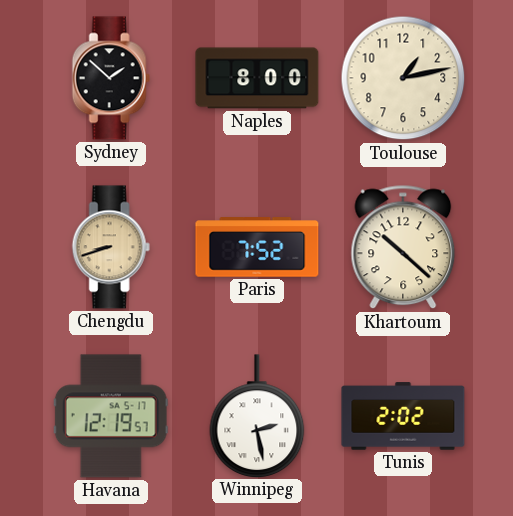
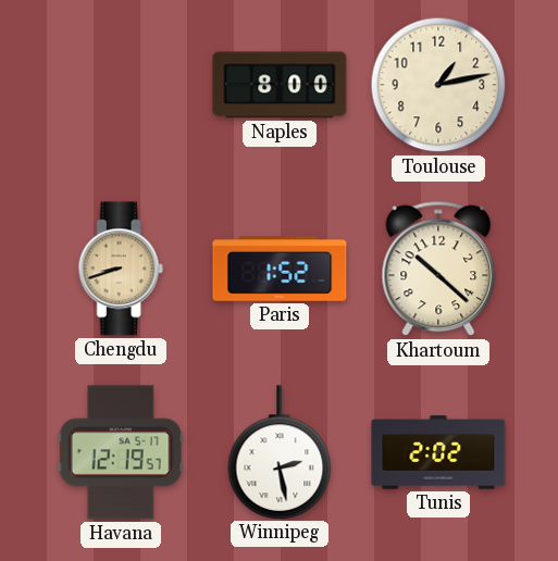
Sydney: 1:52 -> none
Paris: 7:52 -> 1:52
